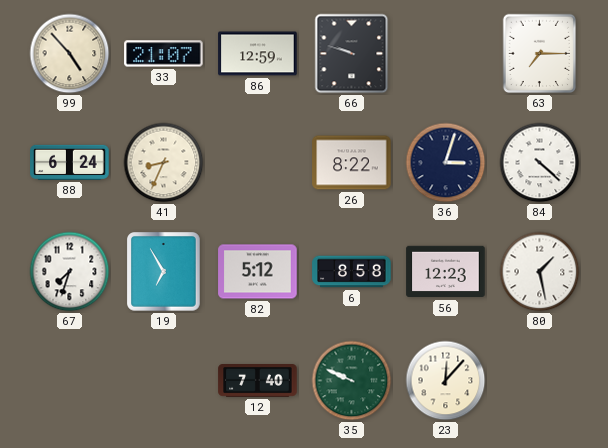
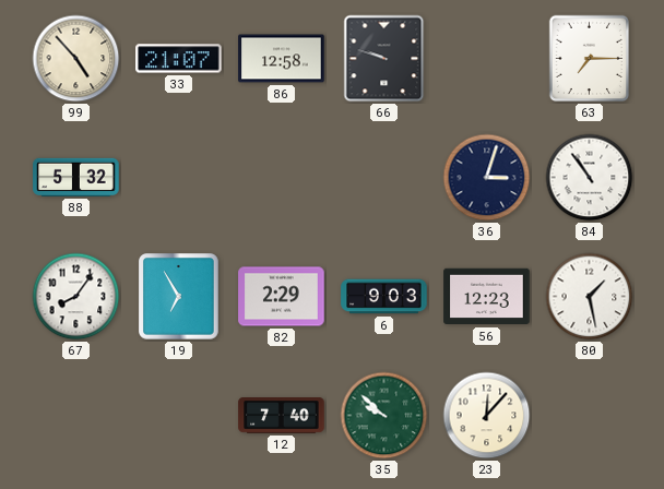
86: 12:59 -> 12:58
88: 6:24 -> 5:32
41: 8:34 -> none
26: 8:22 -> none
84: 4:22 -> 10:54
67: 7:33 -> 8:06
82: 5:12 -> 2:29
6: 8:58 -> 9:03
35: 9:49 -> 9:52
